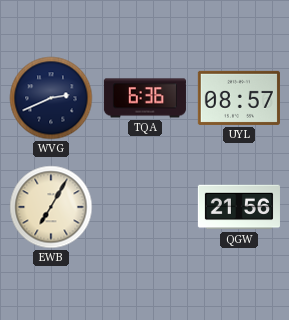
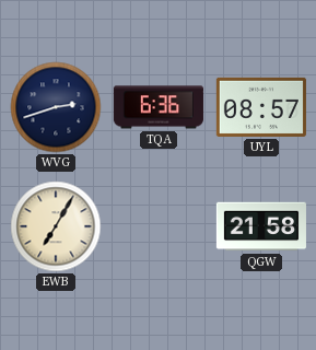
WVG: 2:41 -> 2:42
QGW: 21:56 -> 21:58
